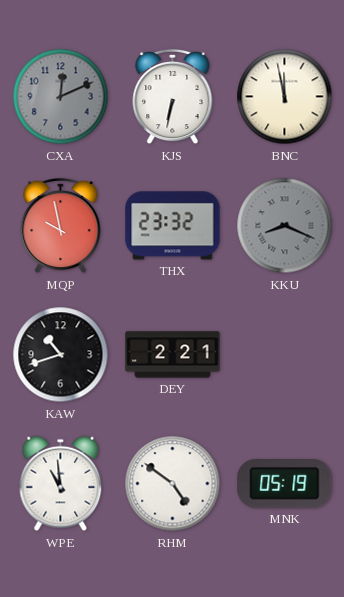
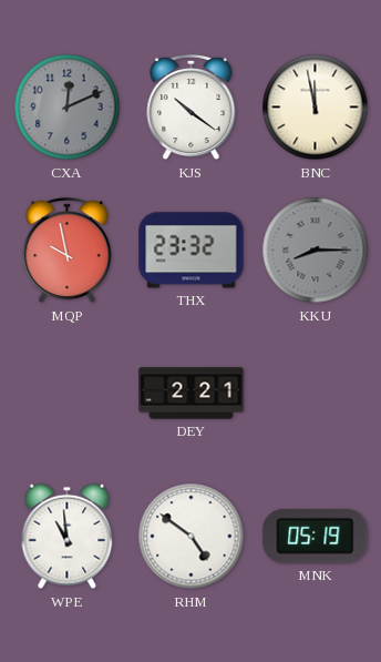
KJS: 6:32 -> 10:21
KKU: 8:19 -> 8:15
KAW: 10:42 -> none
